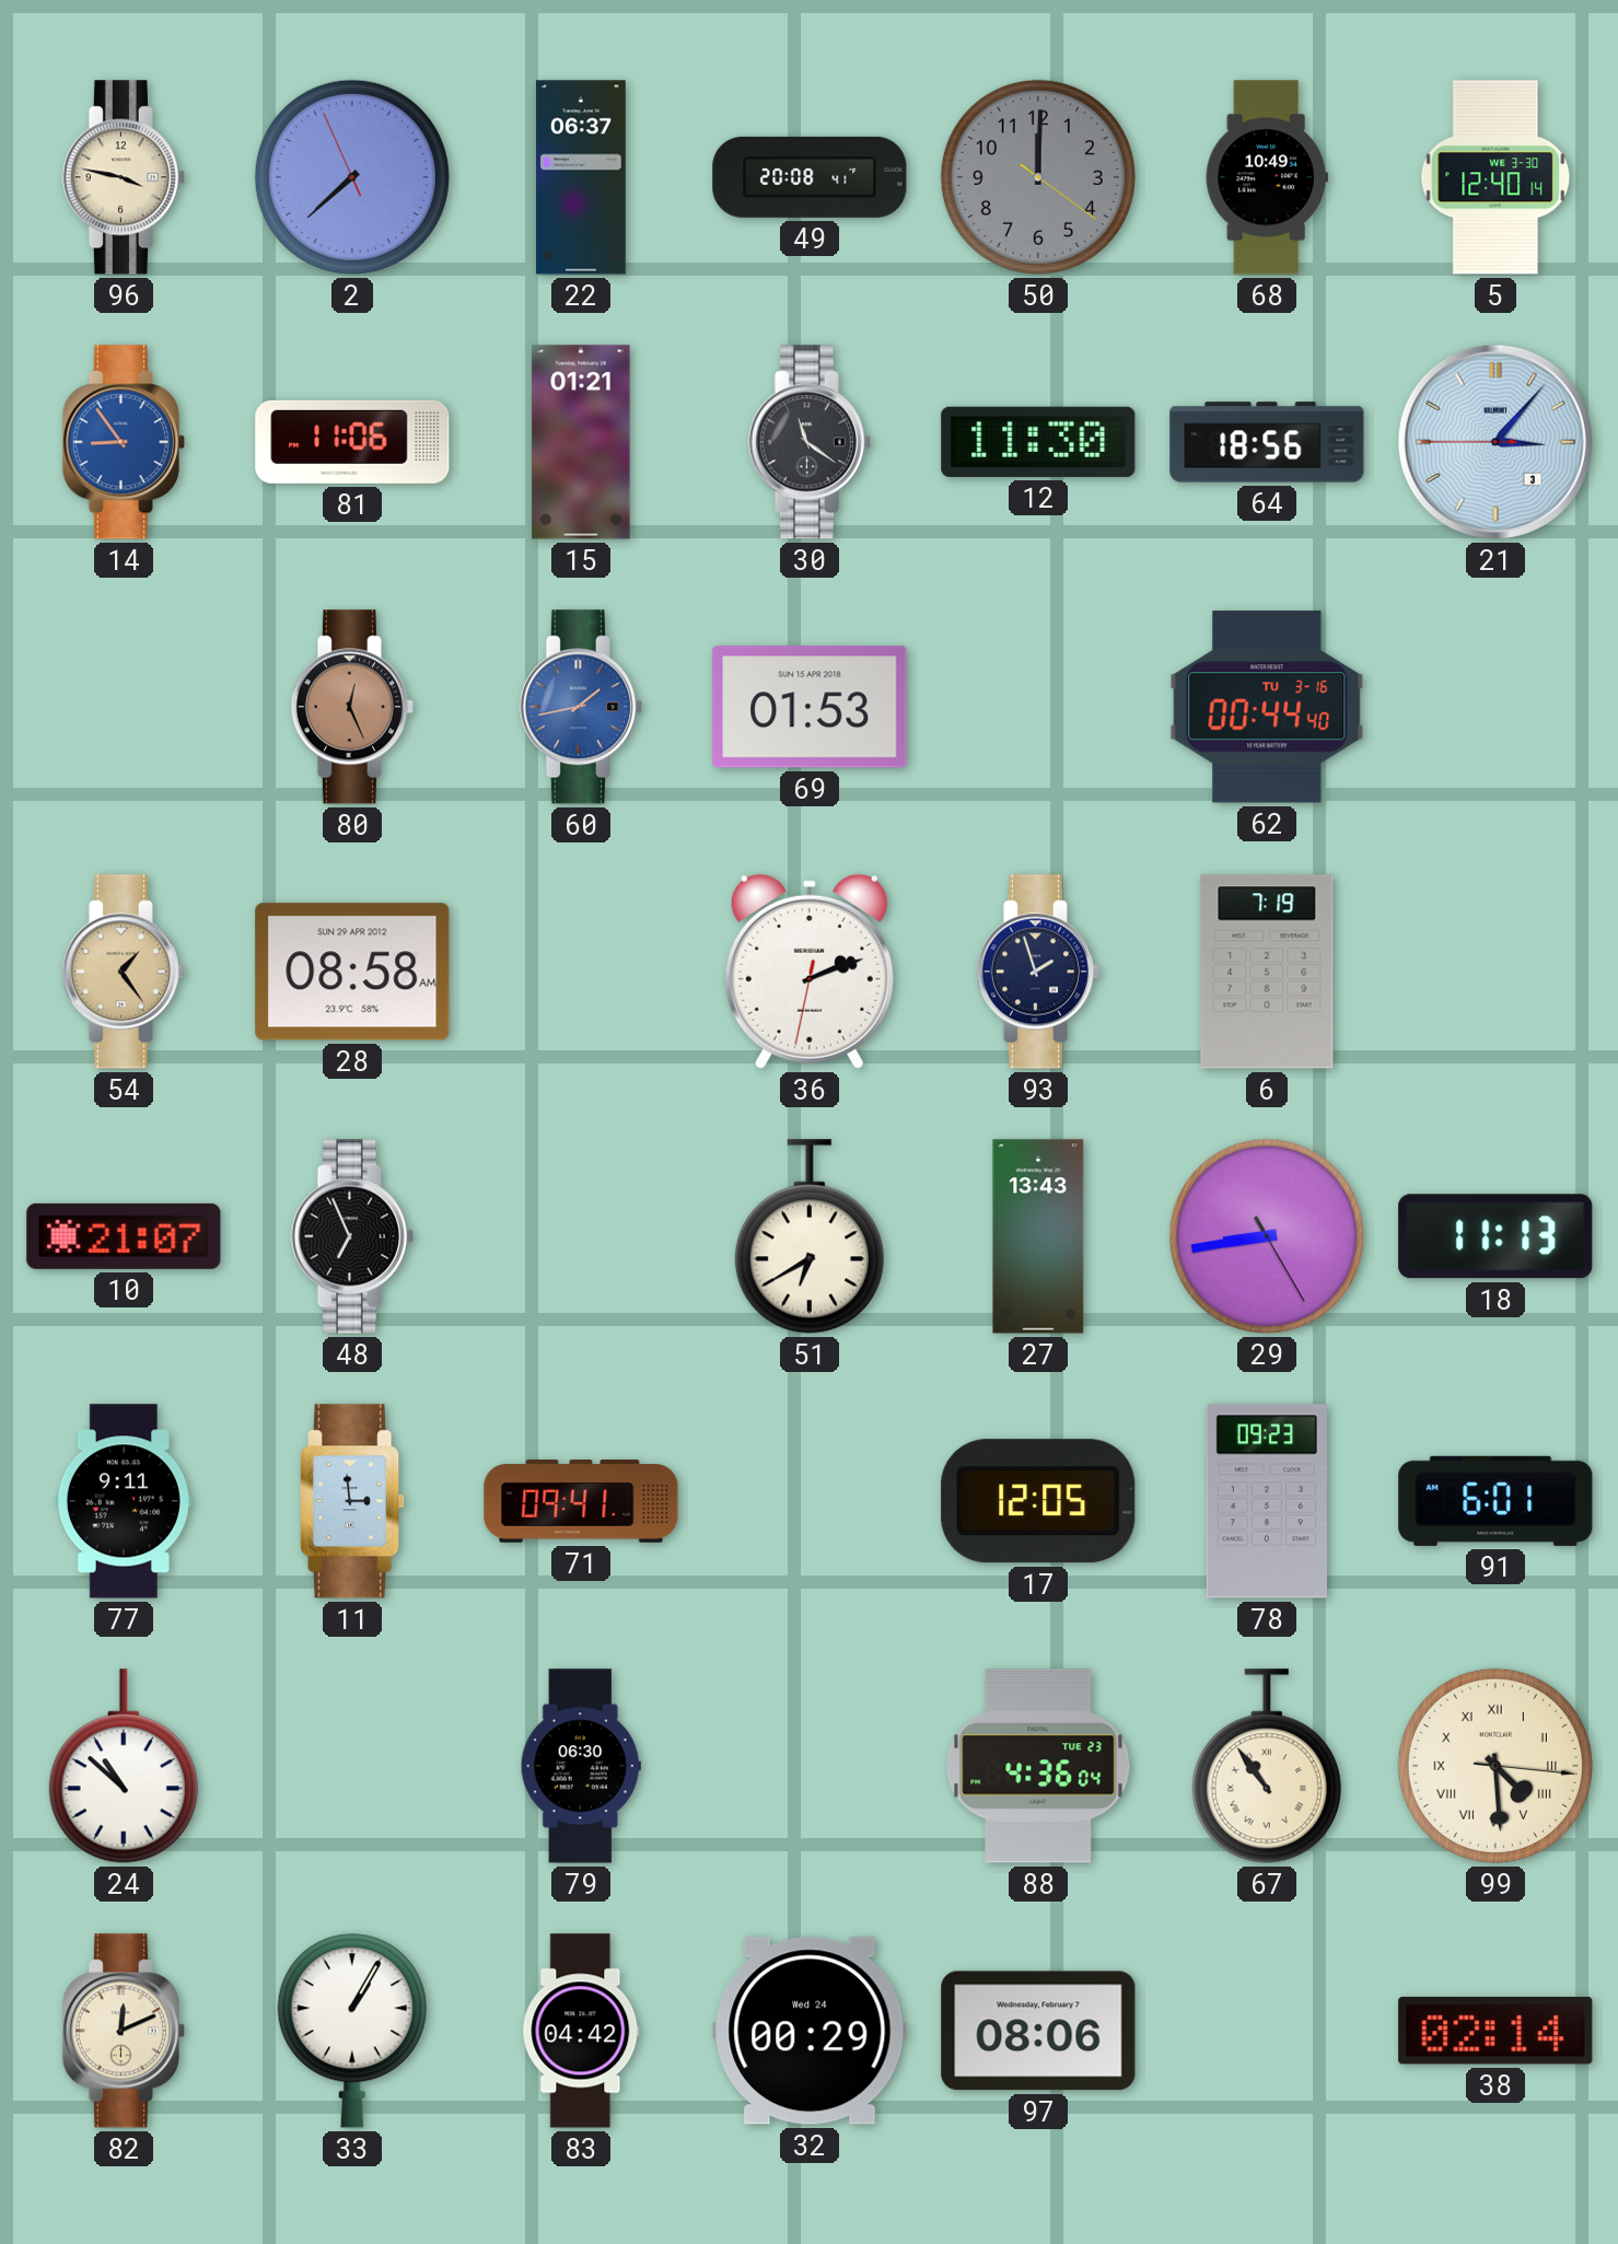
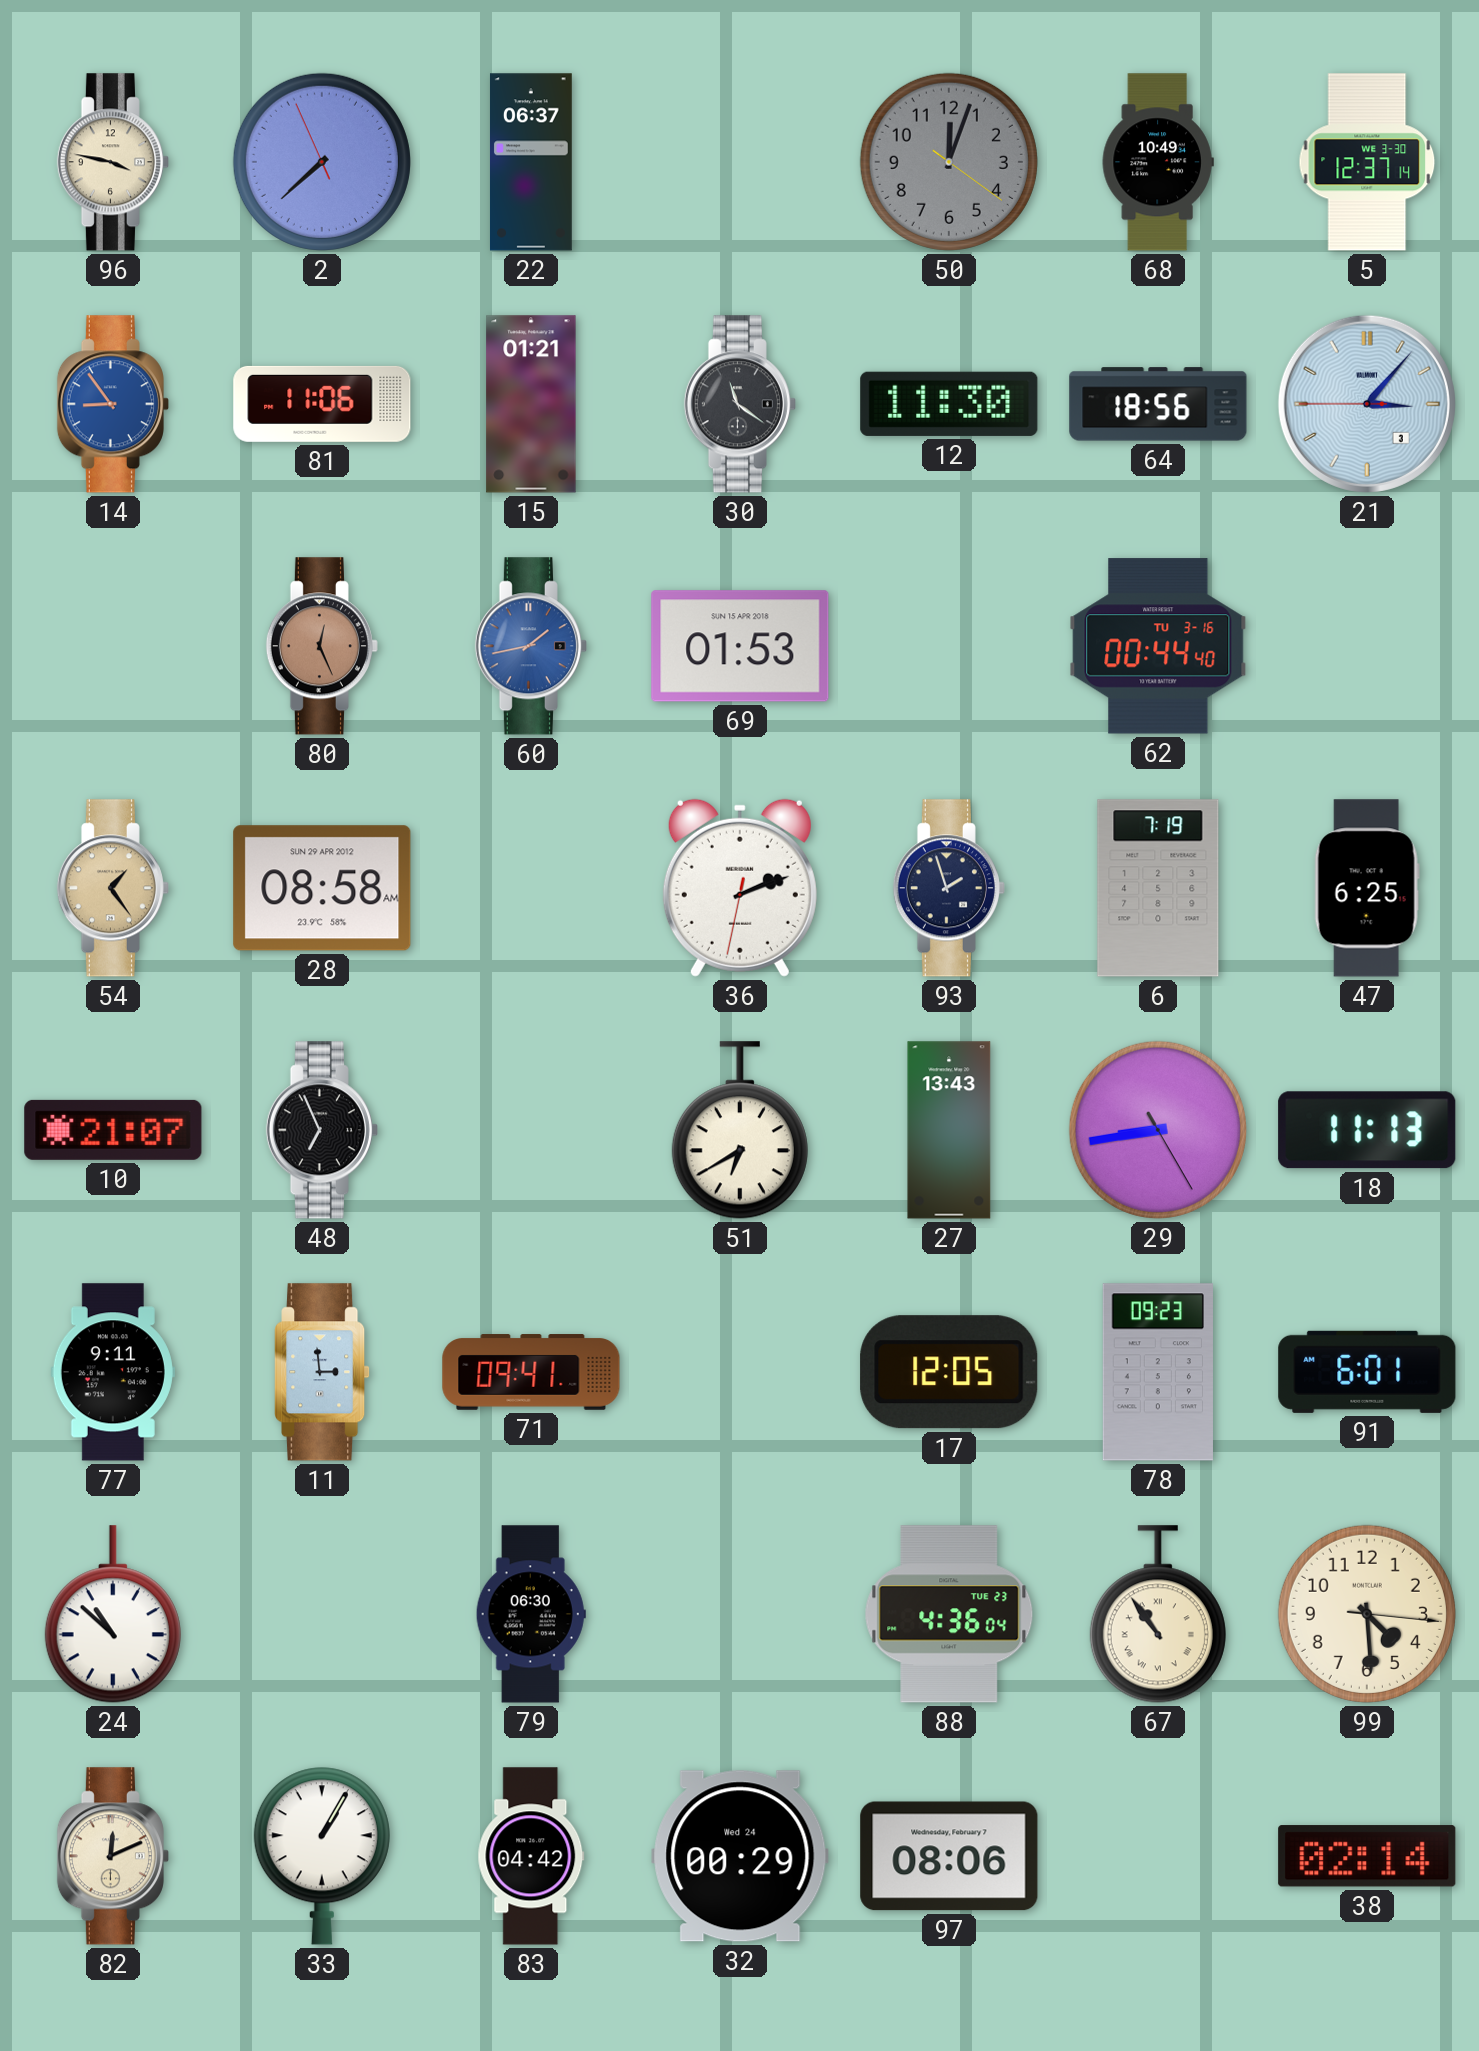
49: 20:08 -> none
50: 12:00 -> 12:03
5: 12:40 -> 12:37
47: none -> 6:25
99 numerals: Roman -> Arabic
